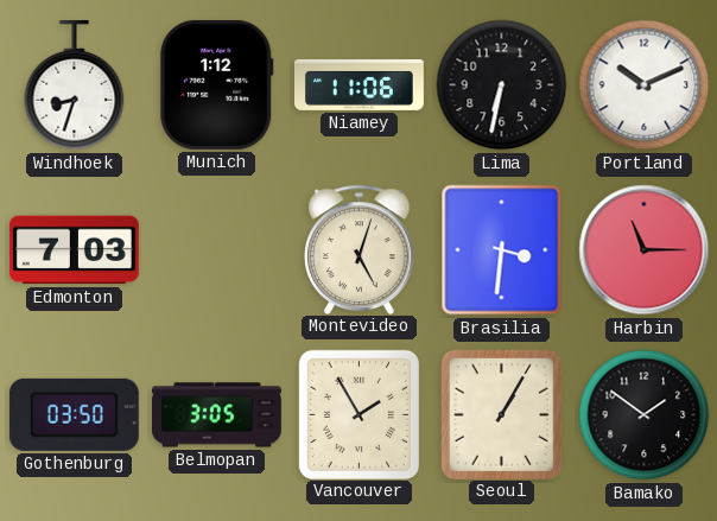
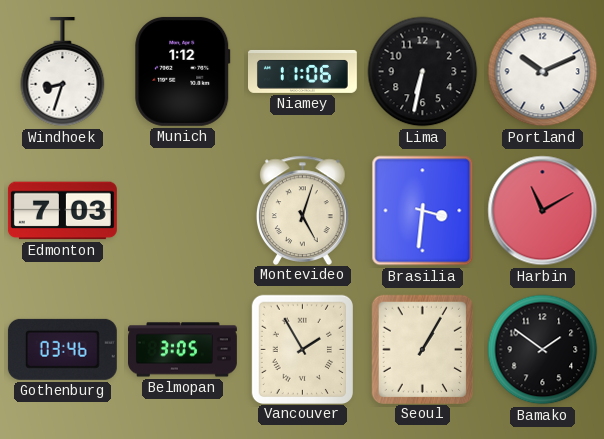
Harbin: 11:15 -> 11:10
Gothenburg: 03:50 -> 03:46
